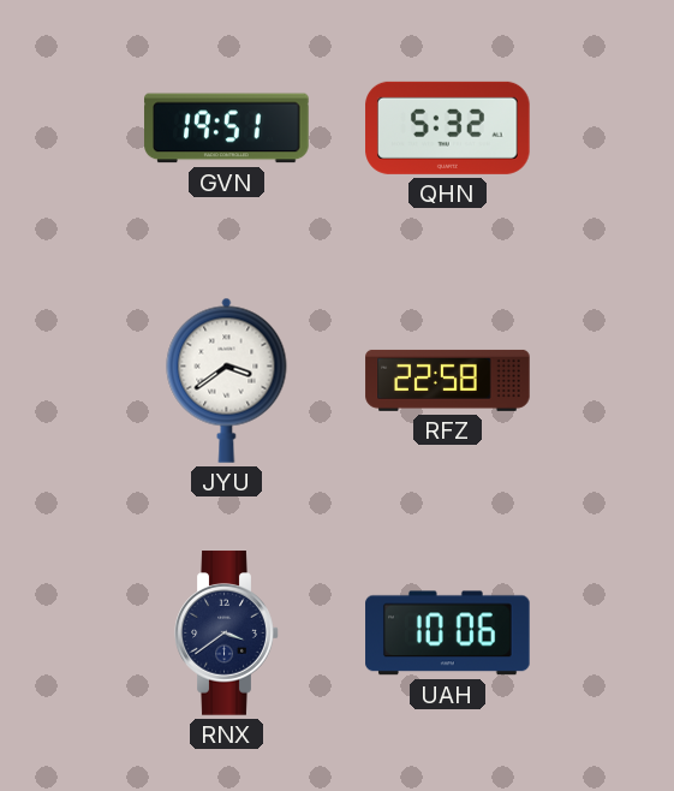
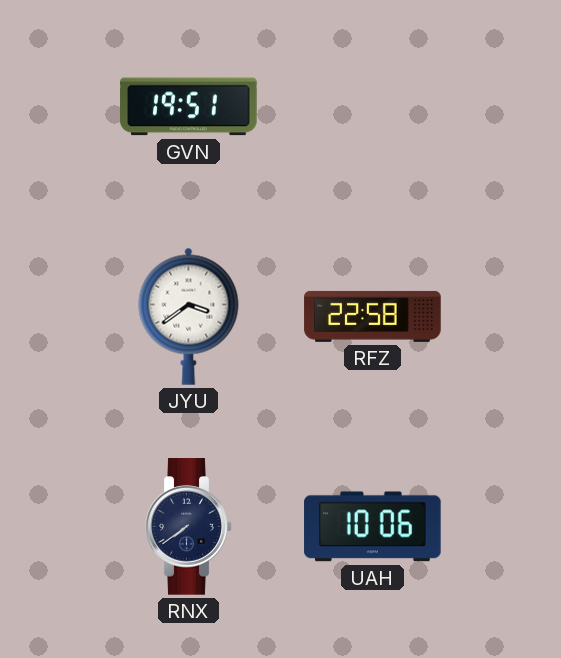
QHN: 5:32 -> none
RNX: 3:39 -> 7:39
